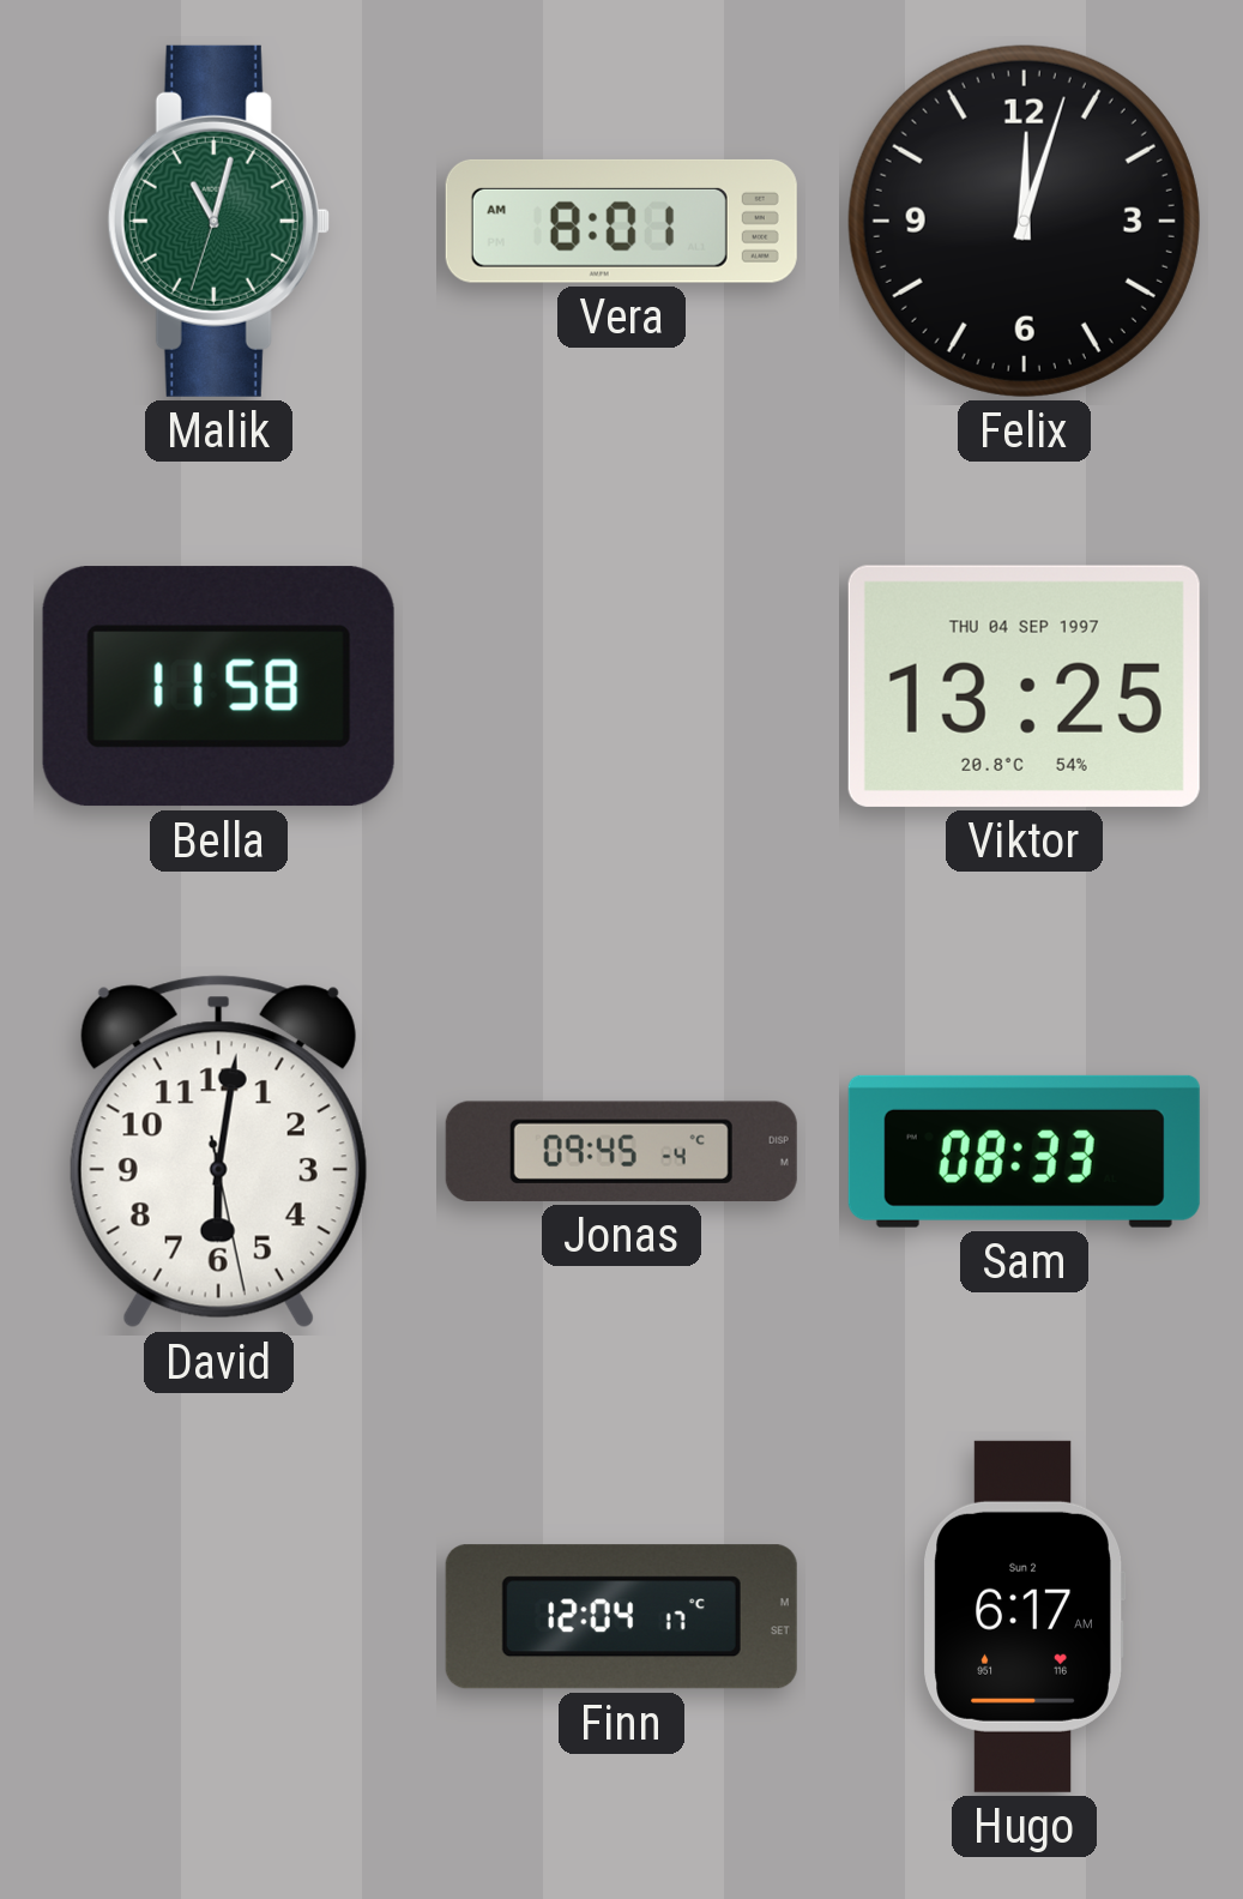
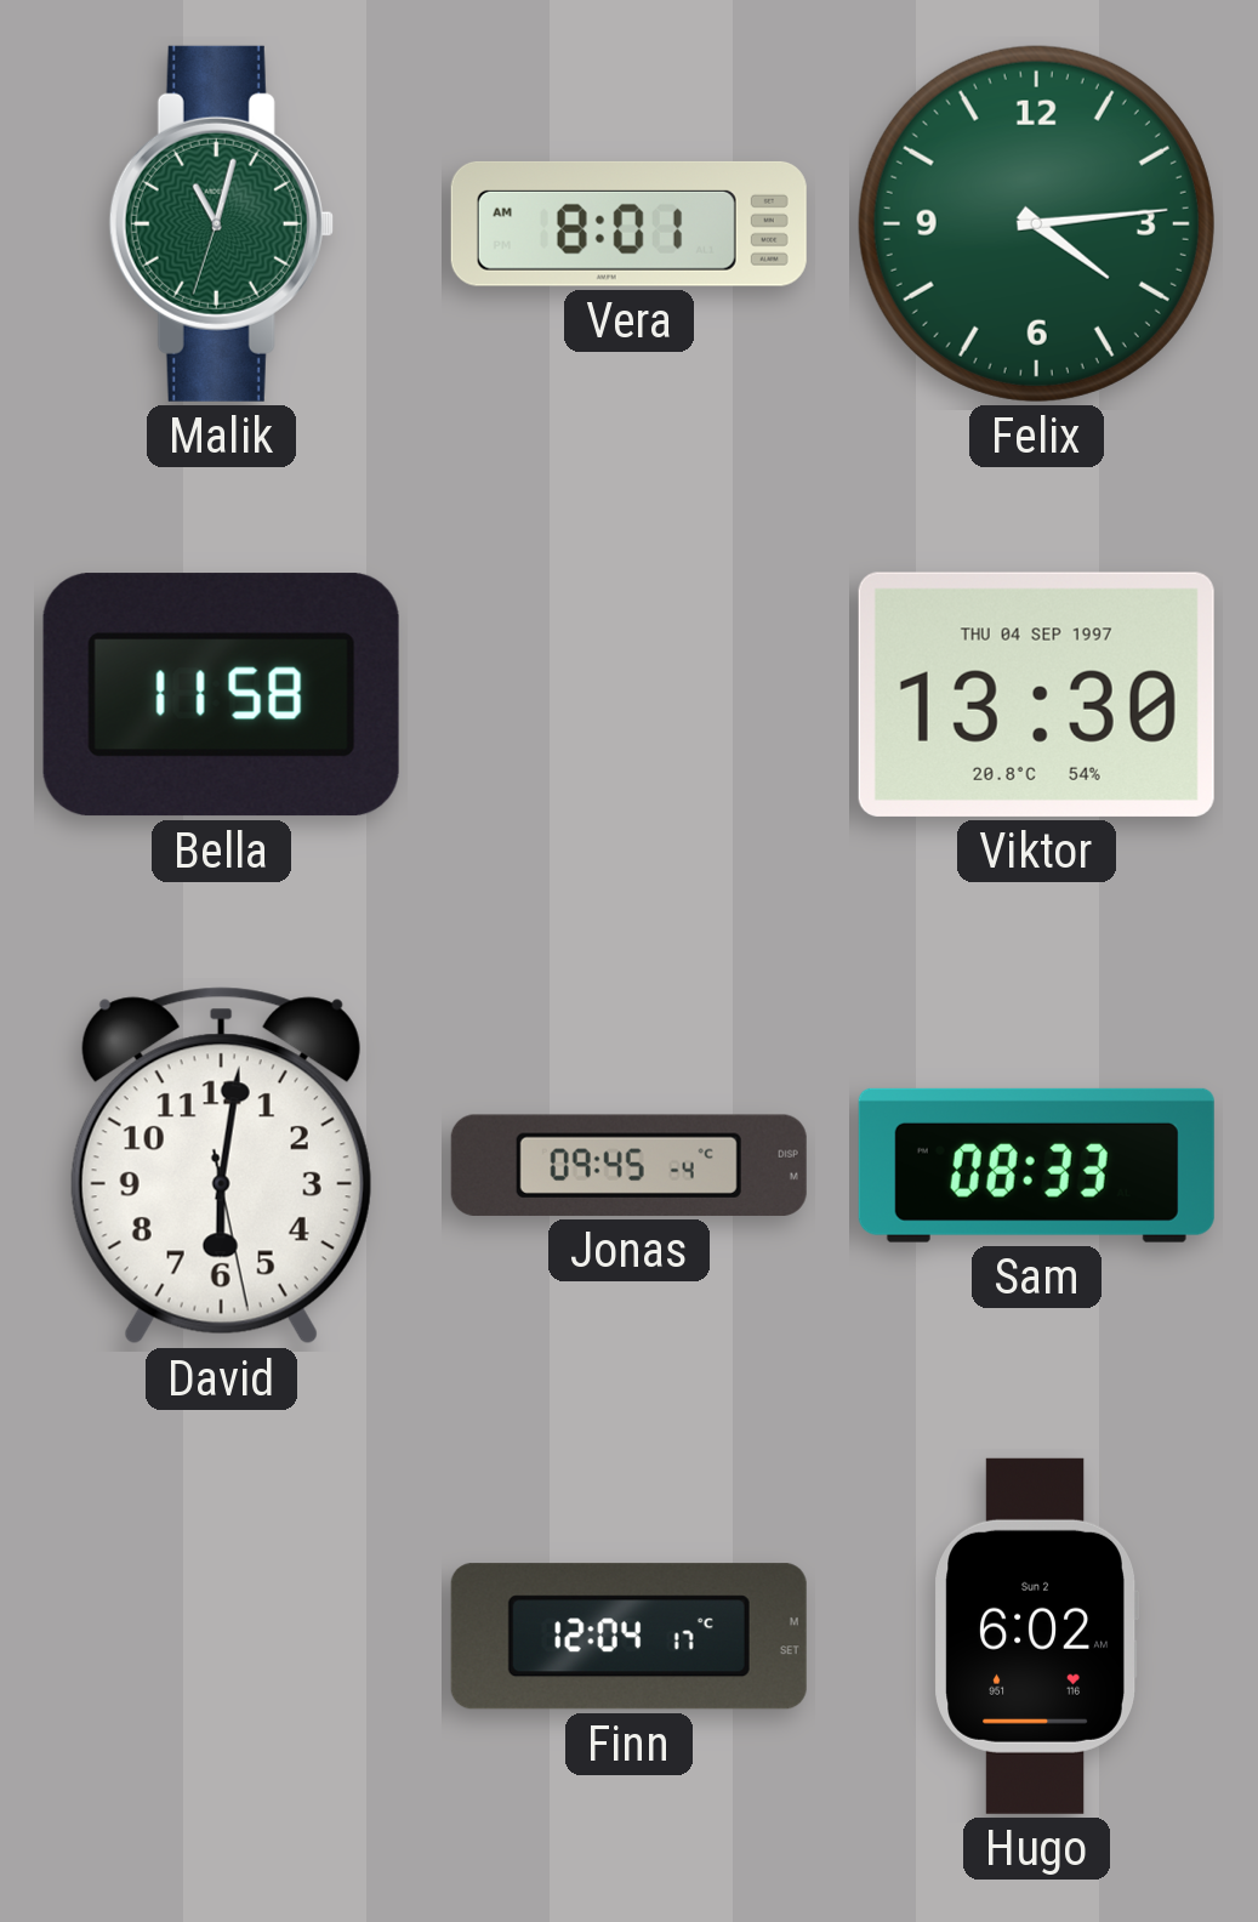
Felix: 12:03 -> 4:14
Felix dial: black -> green
Viktor: 13:25 -> 13:30
Hugo: 6:17 -> 6:02
